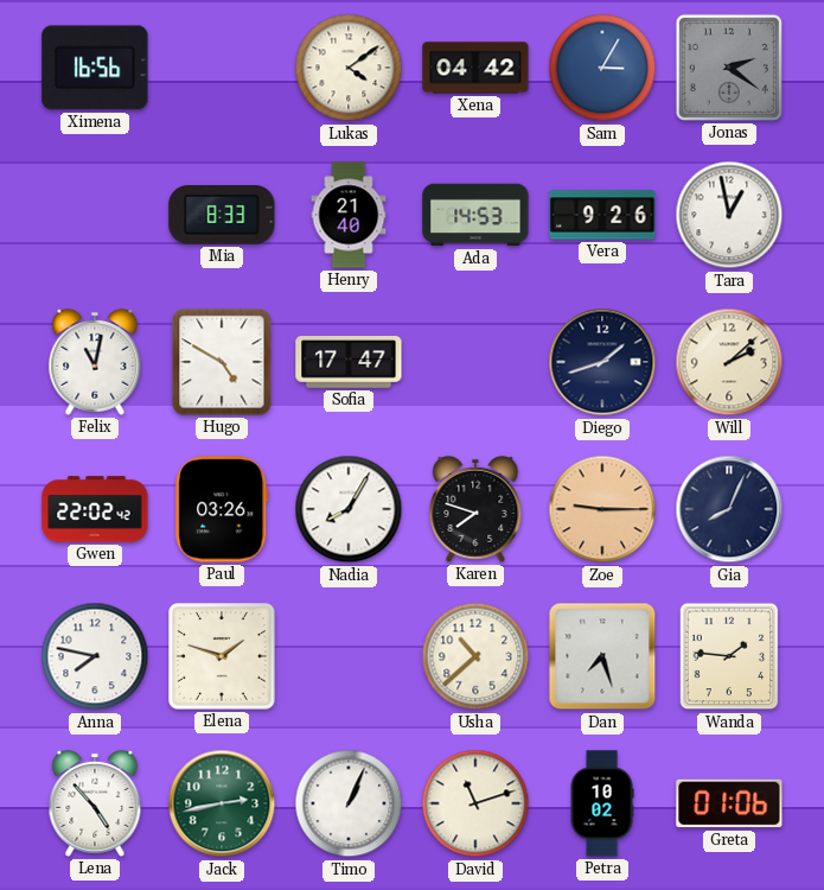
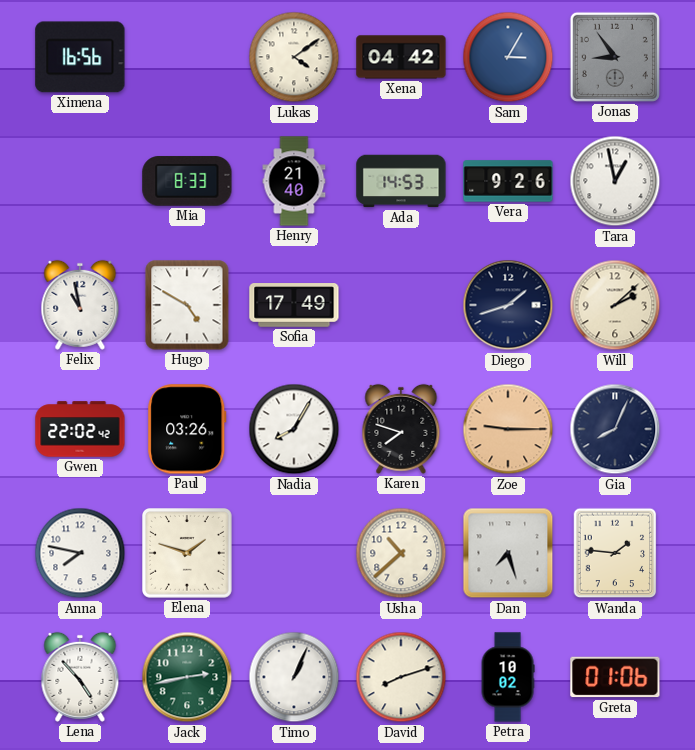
Jonas: 2:21 -> 8:54
Felix: 11:02 -> 10:58
Sofia: 17:47 -> 17:49
David: 11:12 -> 8:12
